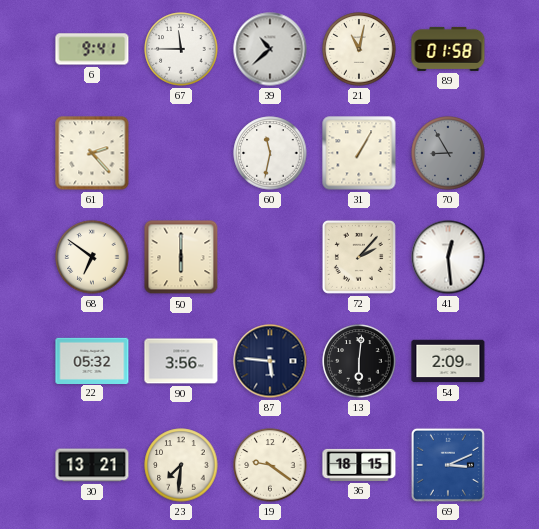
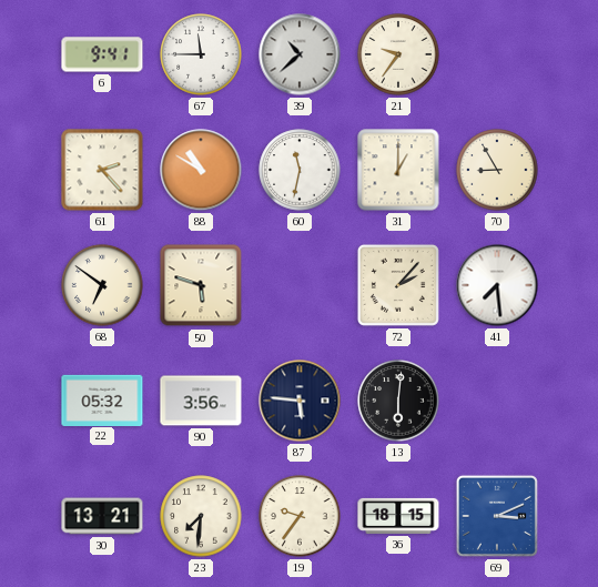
21: 11:02 -> 9:36
89: 01:58 -> none
88: none -> 10:50
31: 1:05 -> 1:00
70 dial: grey -> cream
50: 6:00 -> 5:48
41: 12:29 -> 7:29
54: 2:09 -> none
19: 9:21 -> 9:36
